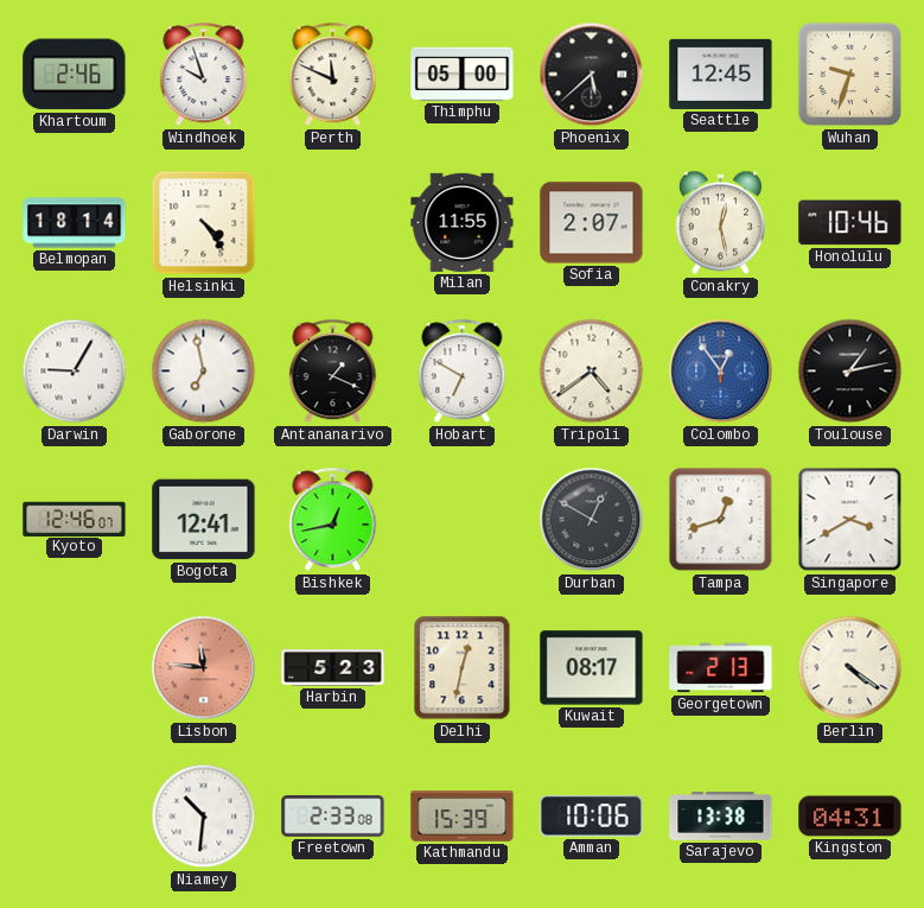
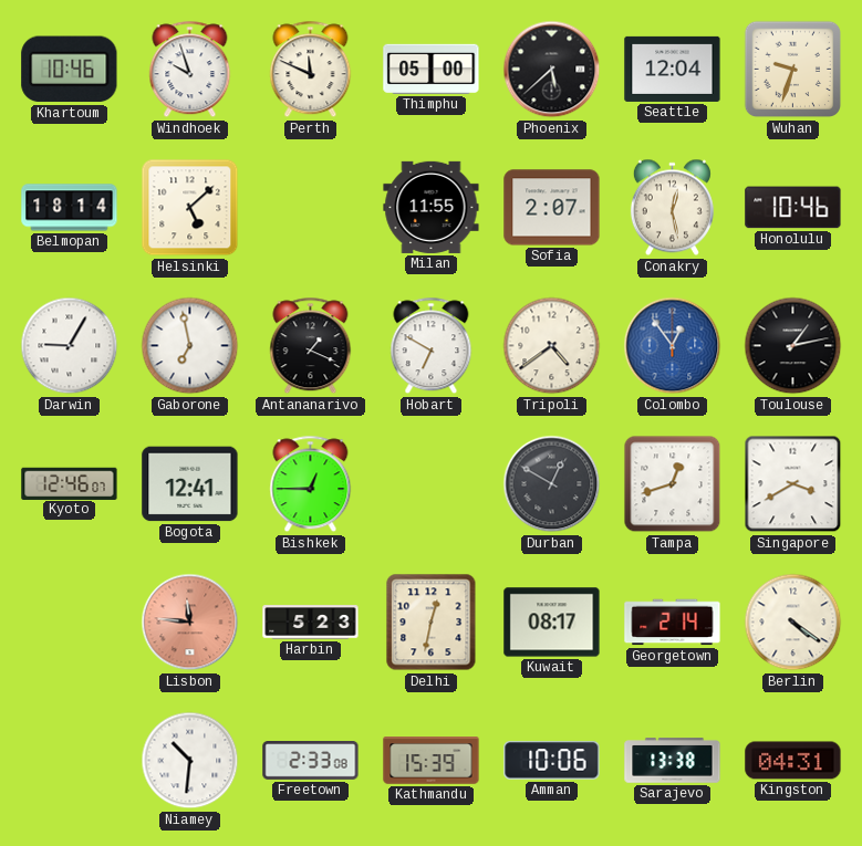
Khartoum: 2:46 -> 10:46
Seattle: 12:45 -> 12:04
Helsinki: 4:24 -> 5:08
Bishkek: 12:43 -> 12:45
Georgetown: 2:13 -> 2:14
